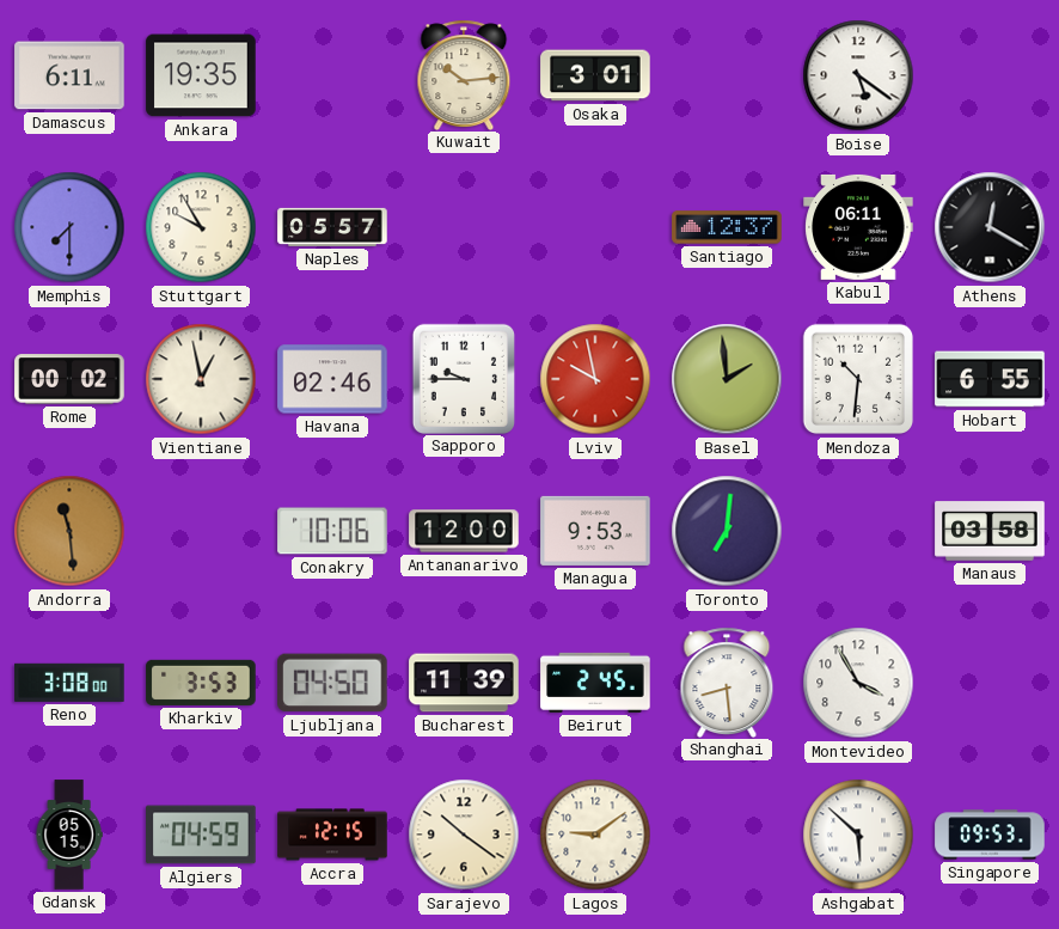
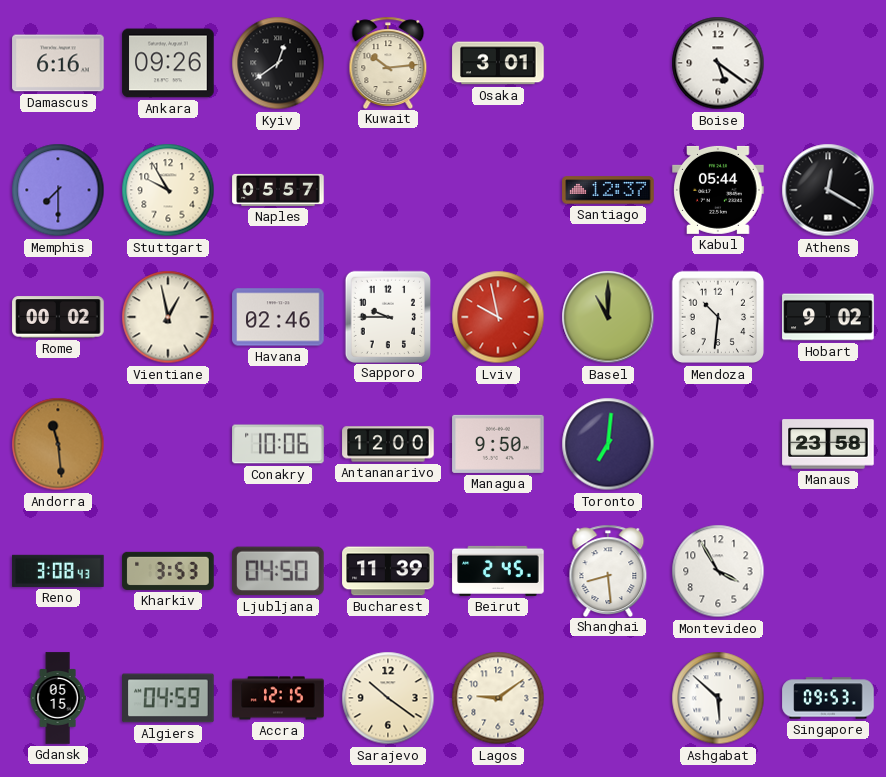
Damascus: 6:11 -> 6:16
Ankara: 19:35 -> 09:26
Kyiv: none -> 12:39
Kabul: 06:11 -> 05:44
Basel: 1:59 -> 11:00
Hobart: 6:55 -> 9:02
Managua: 9:53 -> 9:50
Manaus: 03:58 -> 23:58
Reno: 3:08:00 -> 3:08:43
